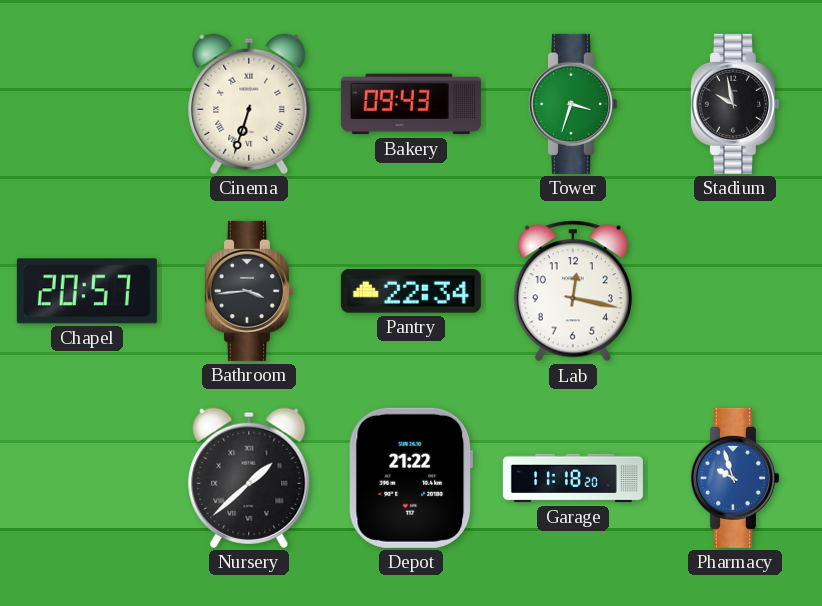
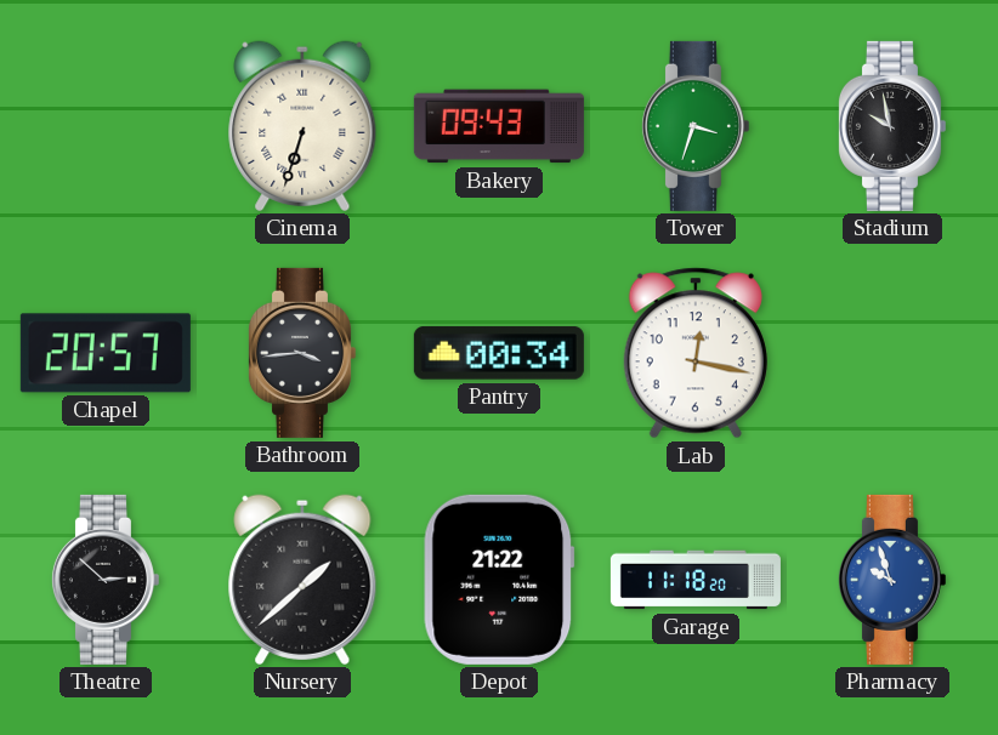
Pantry: 22:34 -> 00:34
Theatre: none -> 2:52
